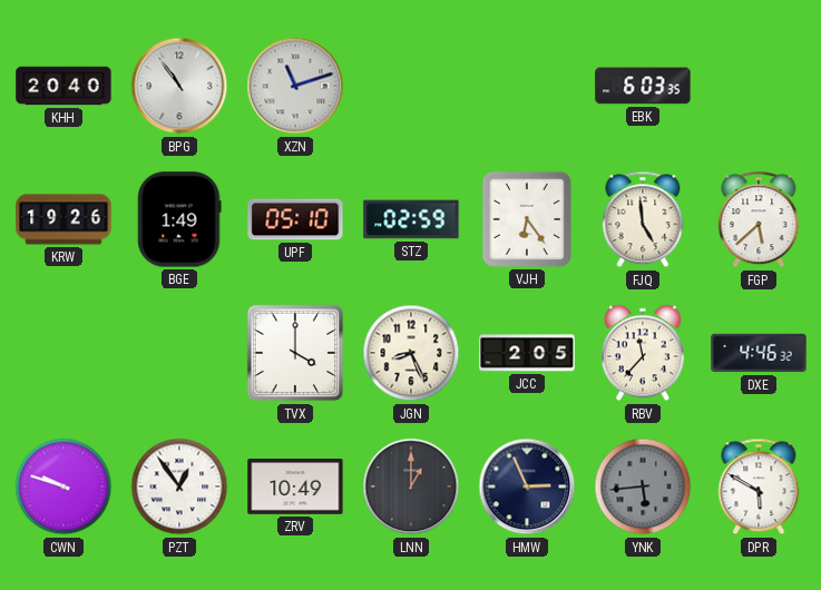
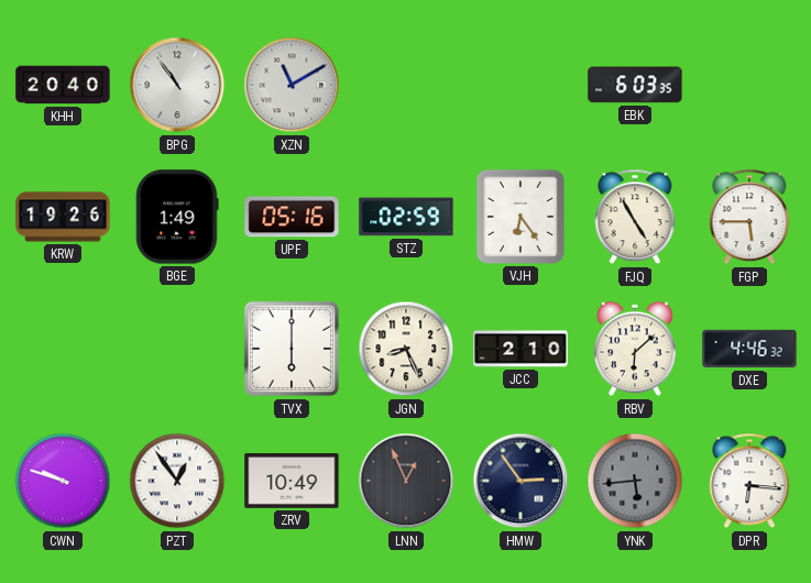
XZN: 11:12 -> 11:10
UPF: 05:10 -> 05:16
FJQ: 4:59 -> 4:55
FGP: 5:38 -> 5:45
TVX: 4:00 -> 6:00
JCC: 2:05 -> 2:10
RBV: 11:37 -> 6:08
LNN: 1:00 -> 12:56
HMW: 2:56 -> 2:54
DPR: 5:50 -> 6:16
